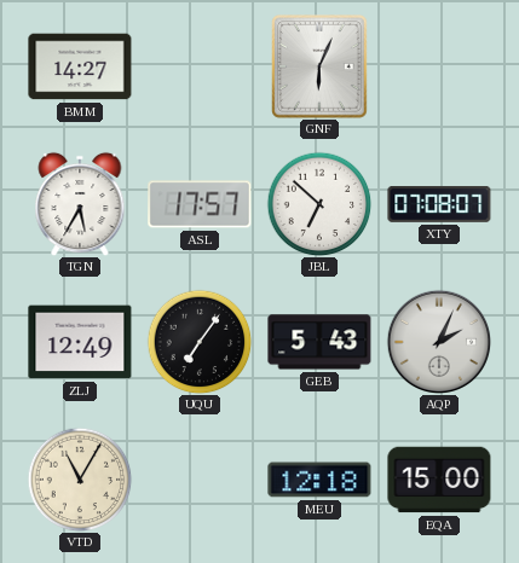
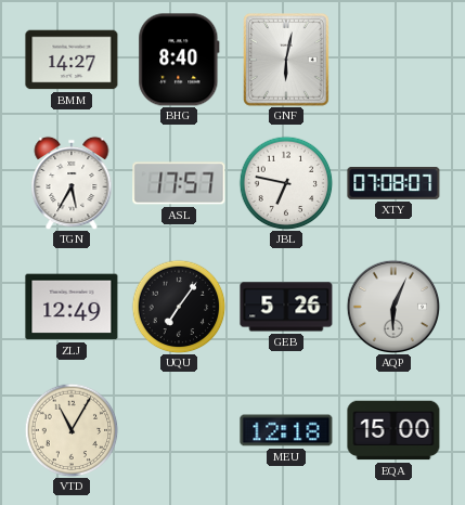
BHG: none -> 8:40
GNF: 6:04 -> 6:02
JBL: 6:52 -> 6:47
GEB: 5:43 -> 5:26
AQP: 2:04 -> 6:04
